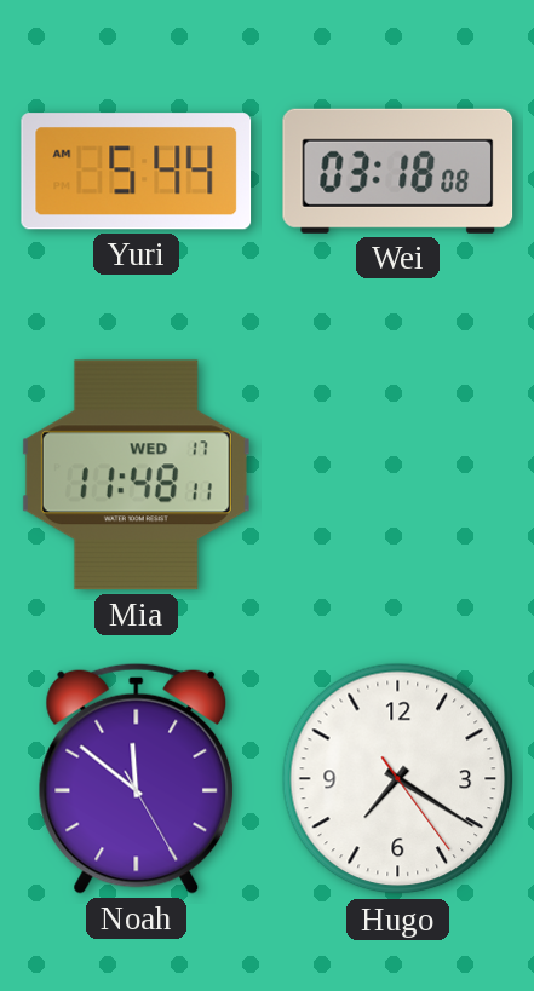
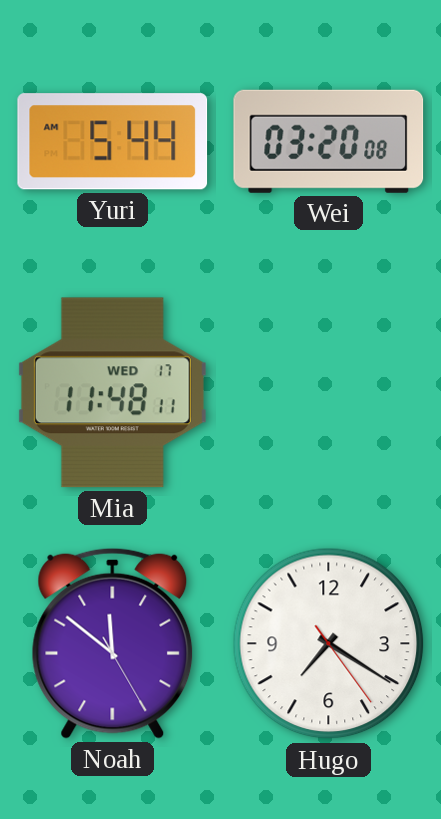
Wei: 03:18 -> 03:20
